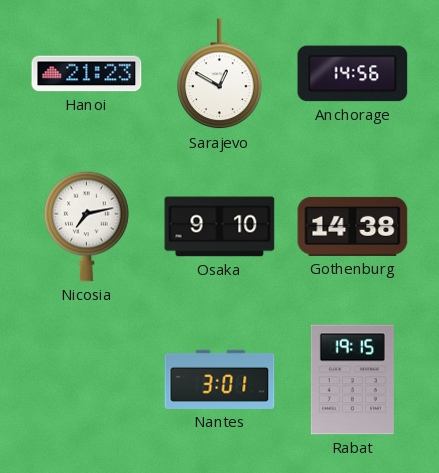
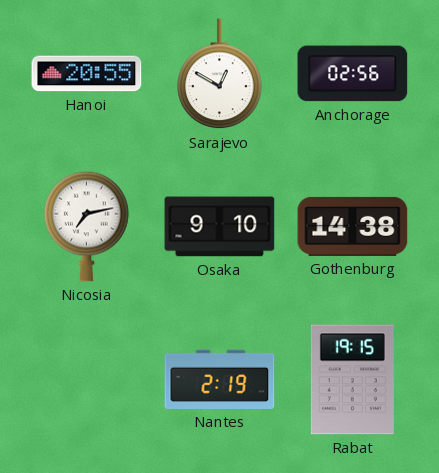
Hanoi: 21:23 -> 20:55
Anchorage: 14:56 -> 02:56
Nantes: 3:01 -> 2:19
